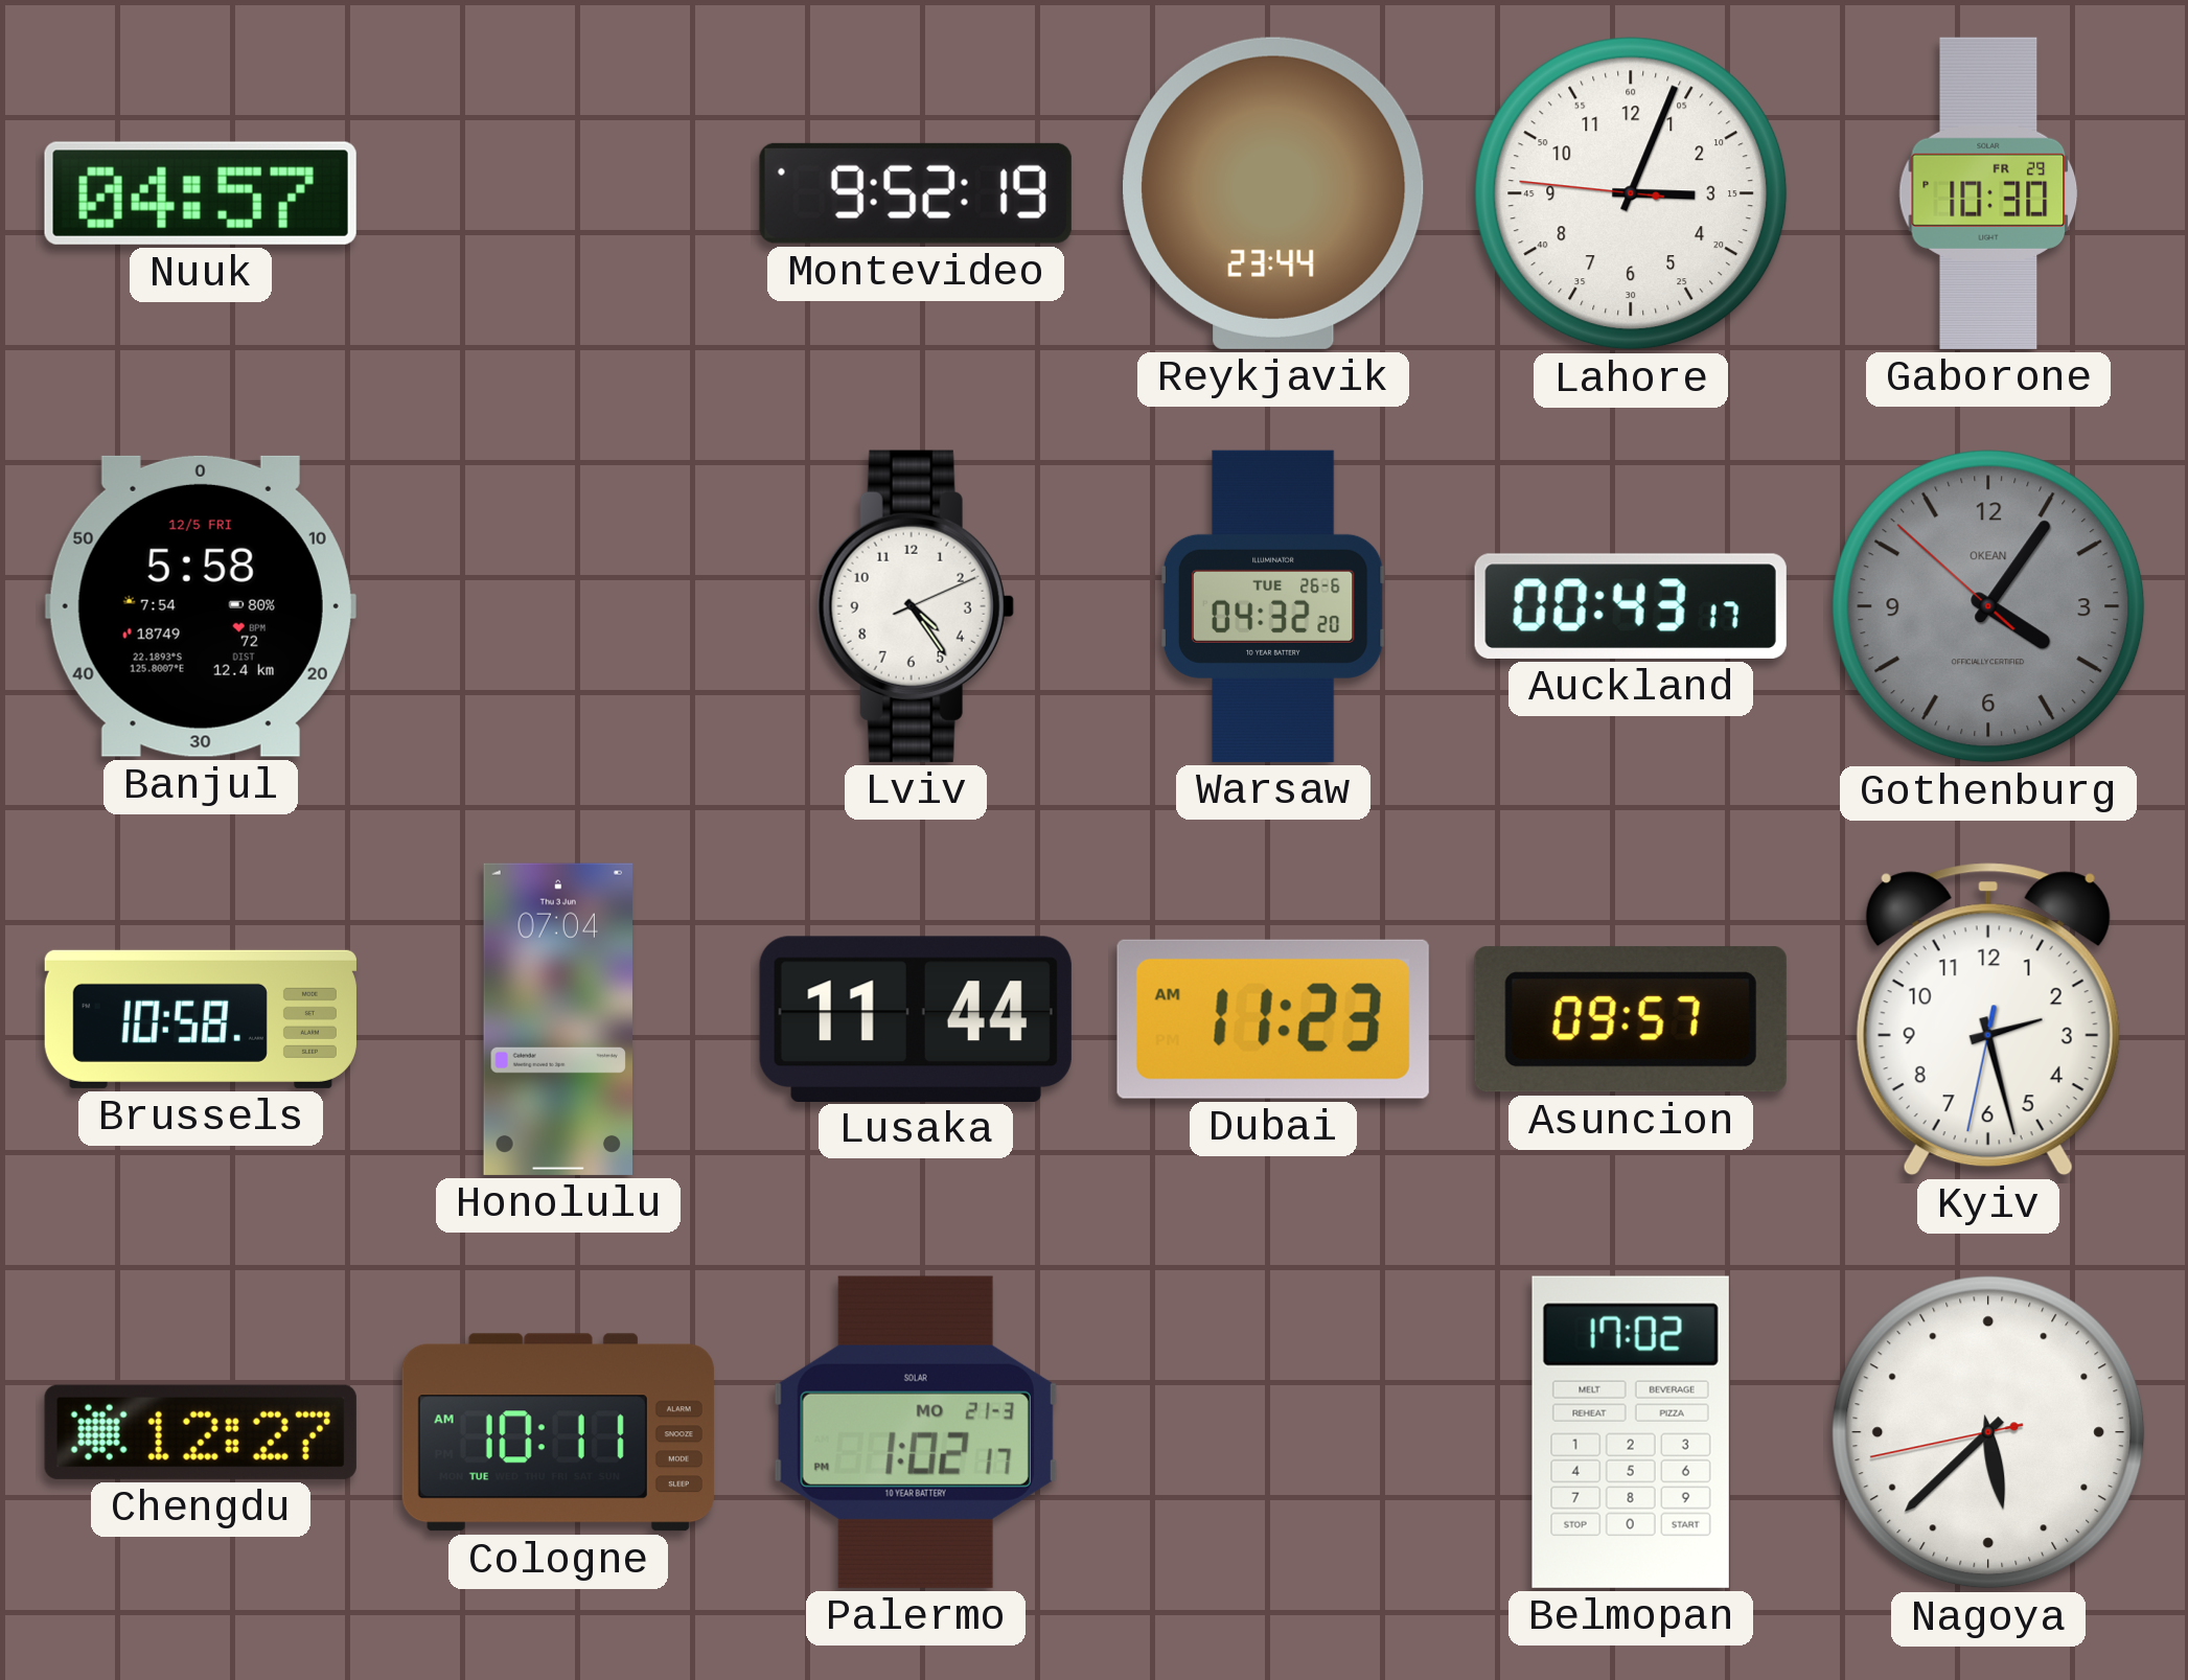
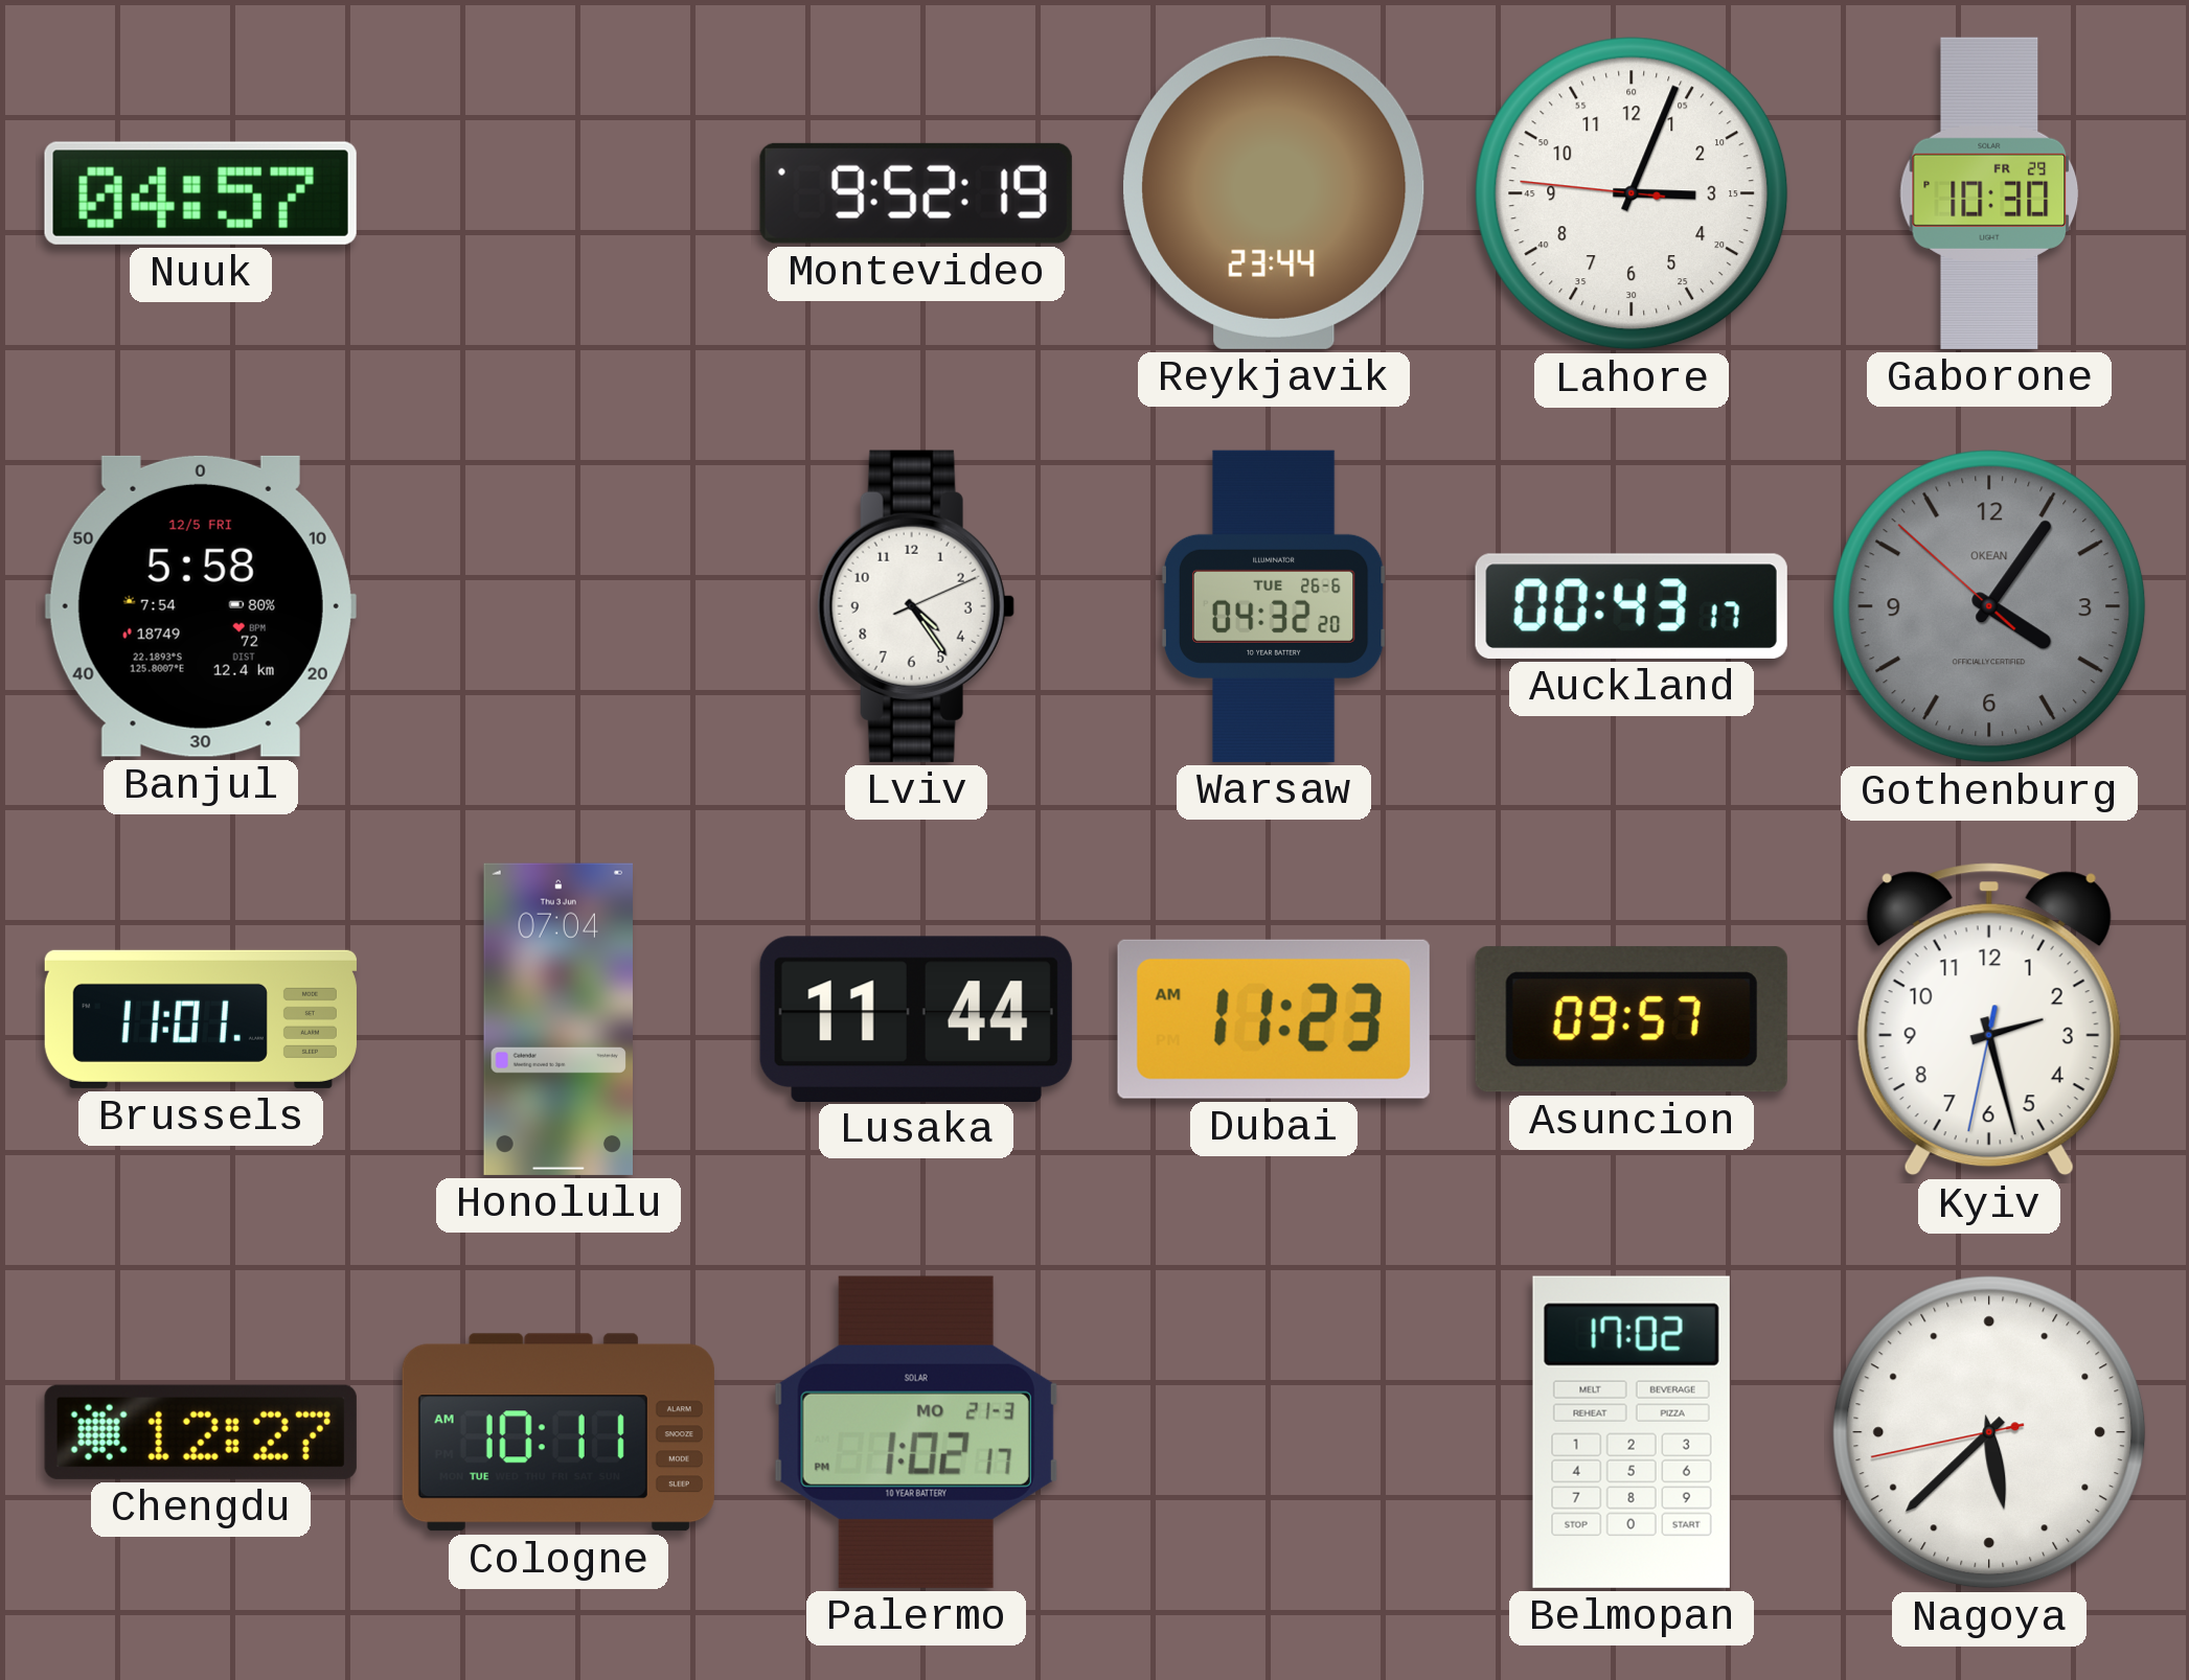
Brussels: 10:58 -> 11:01
